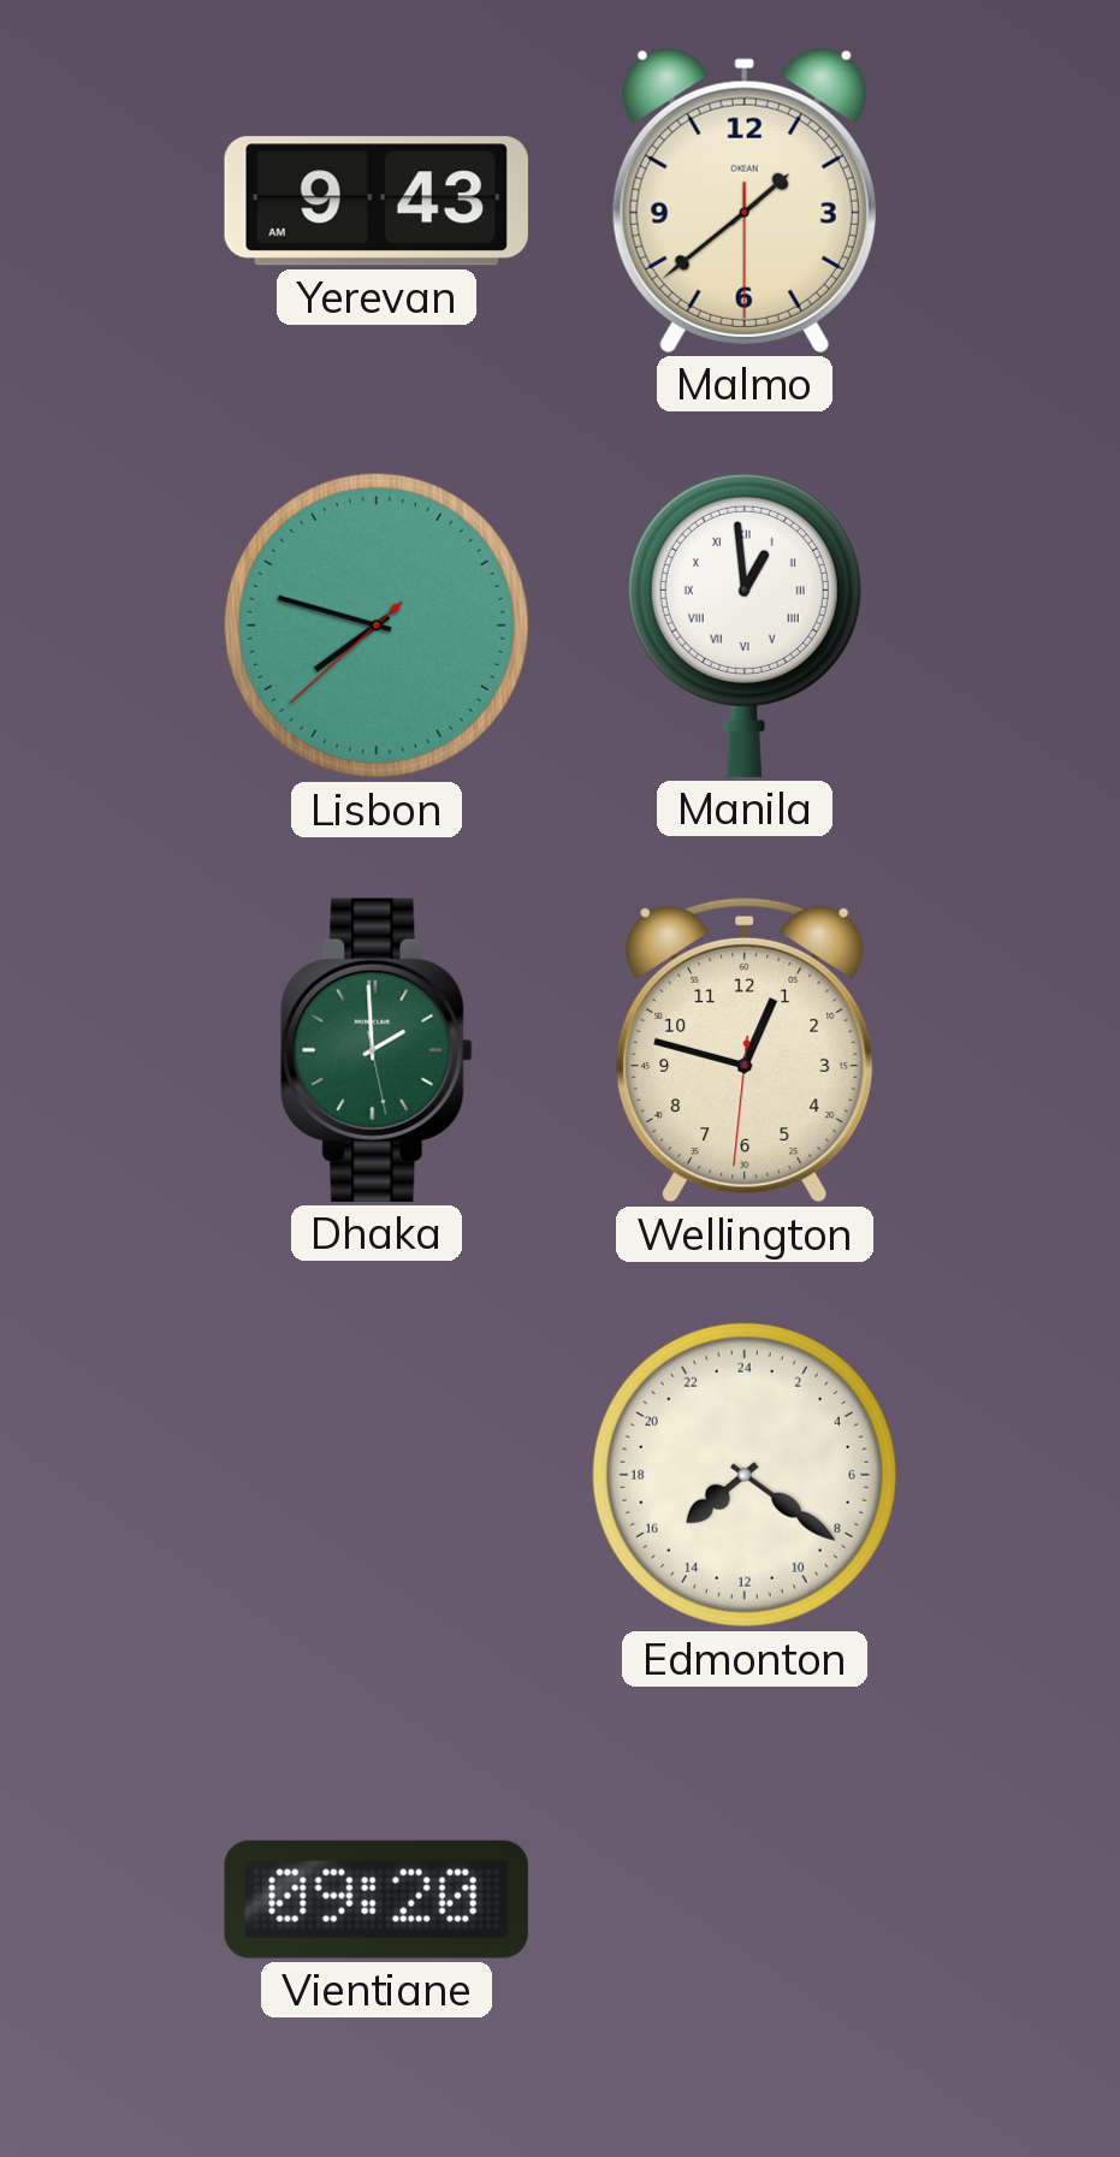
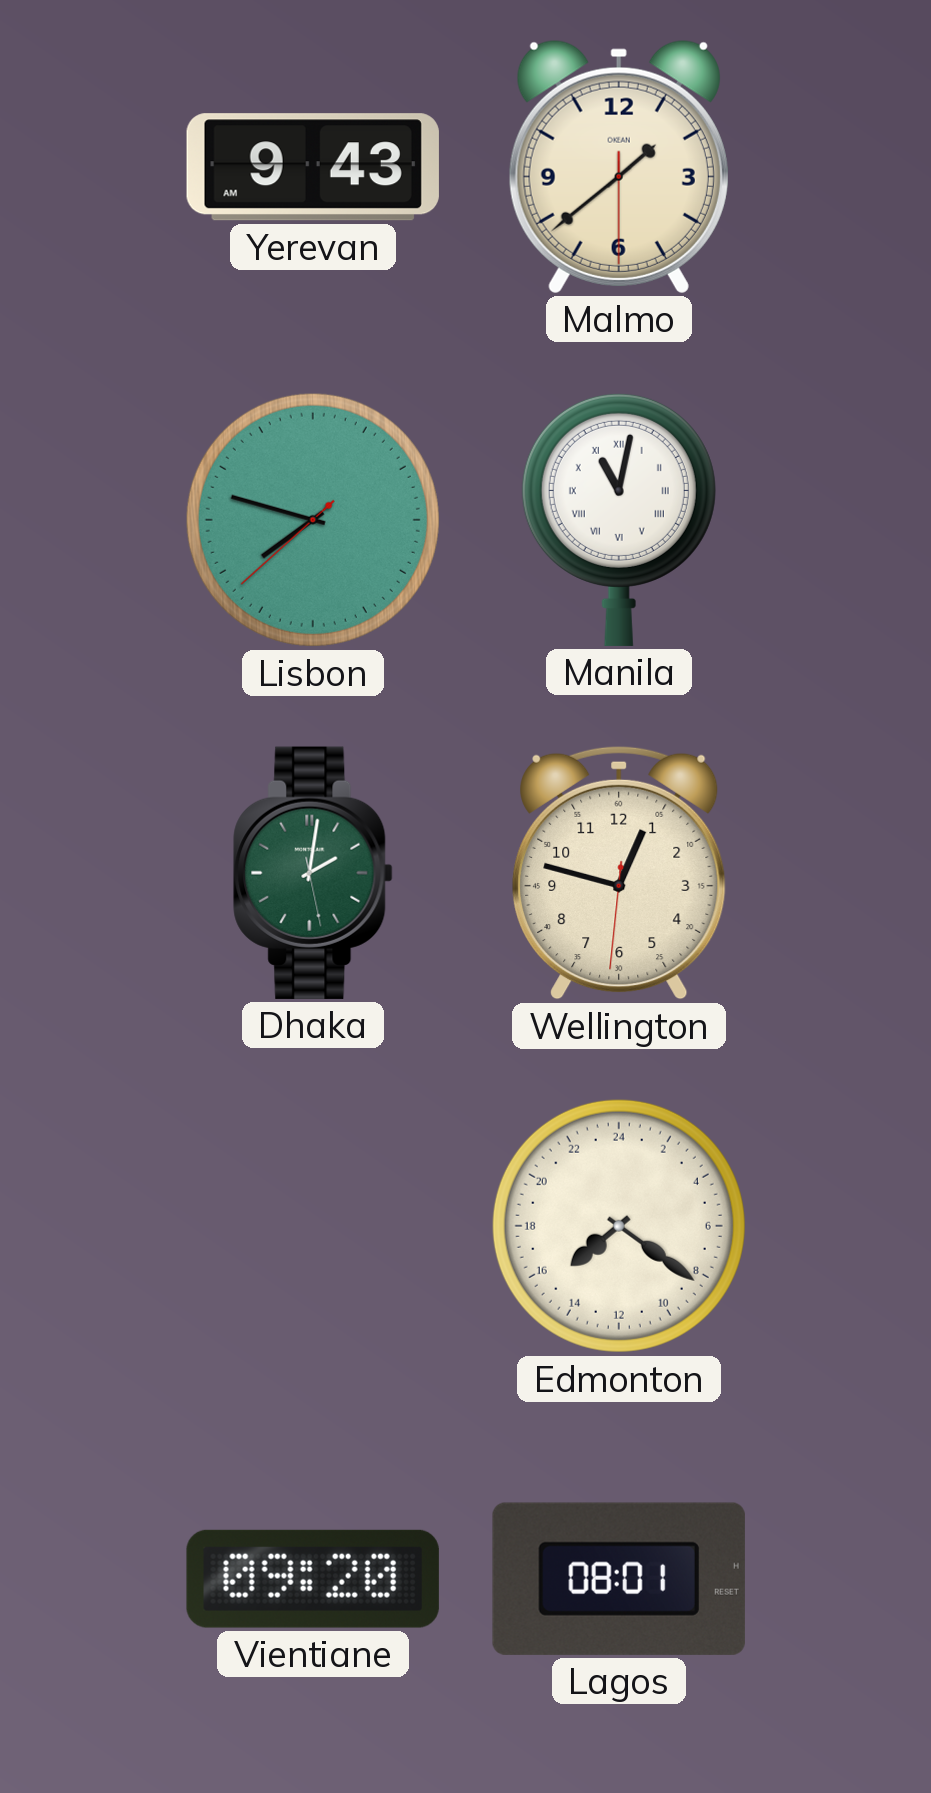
Manila: 12:59 -> 11:02
Dhaka: 1:59 -> 2:01
Lagos: none -> 08:01
